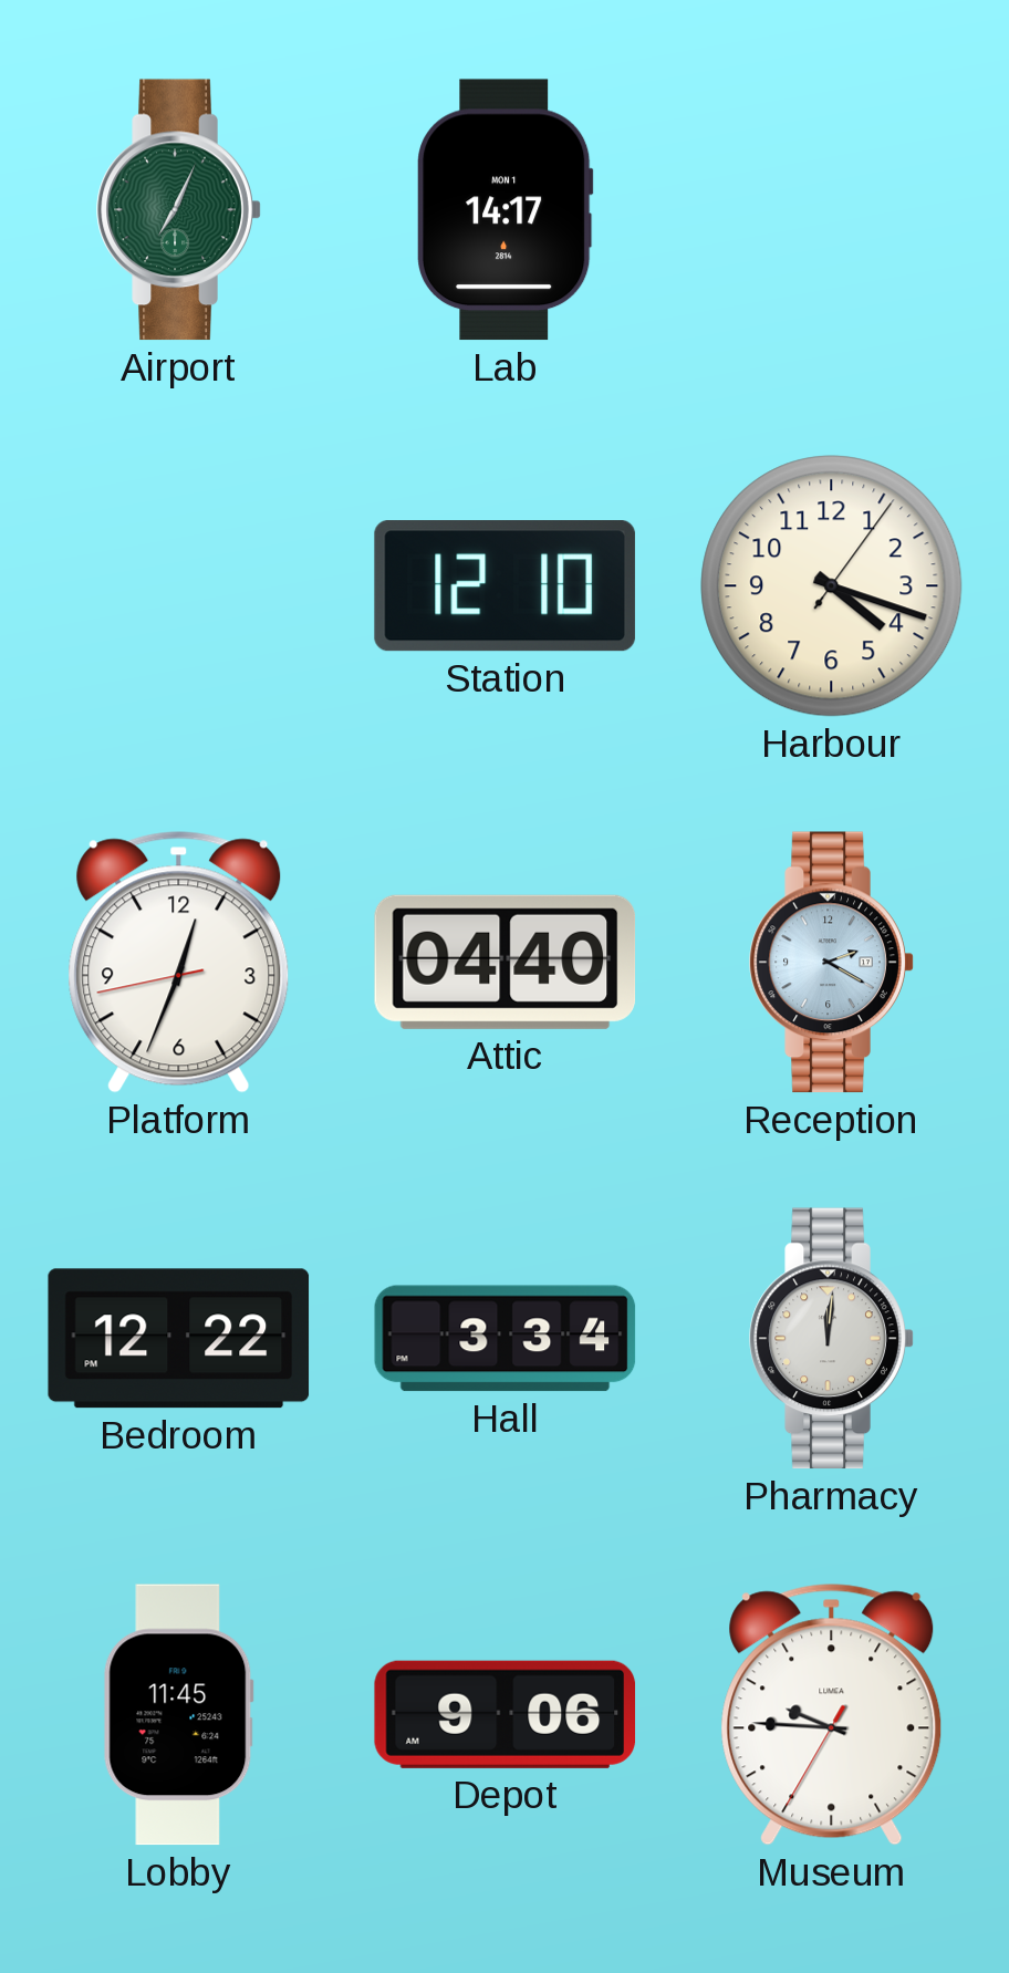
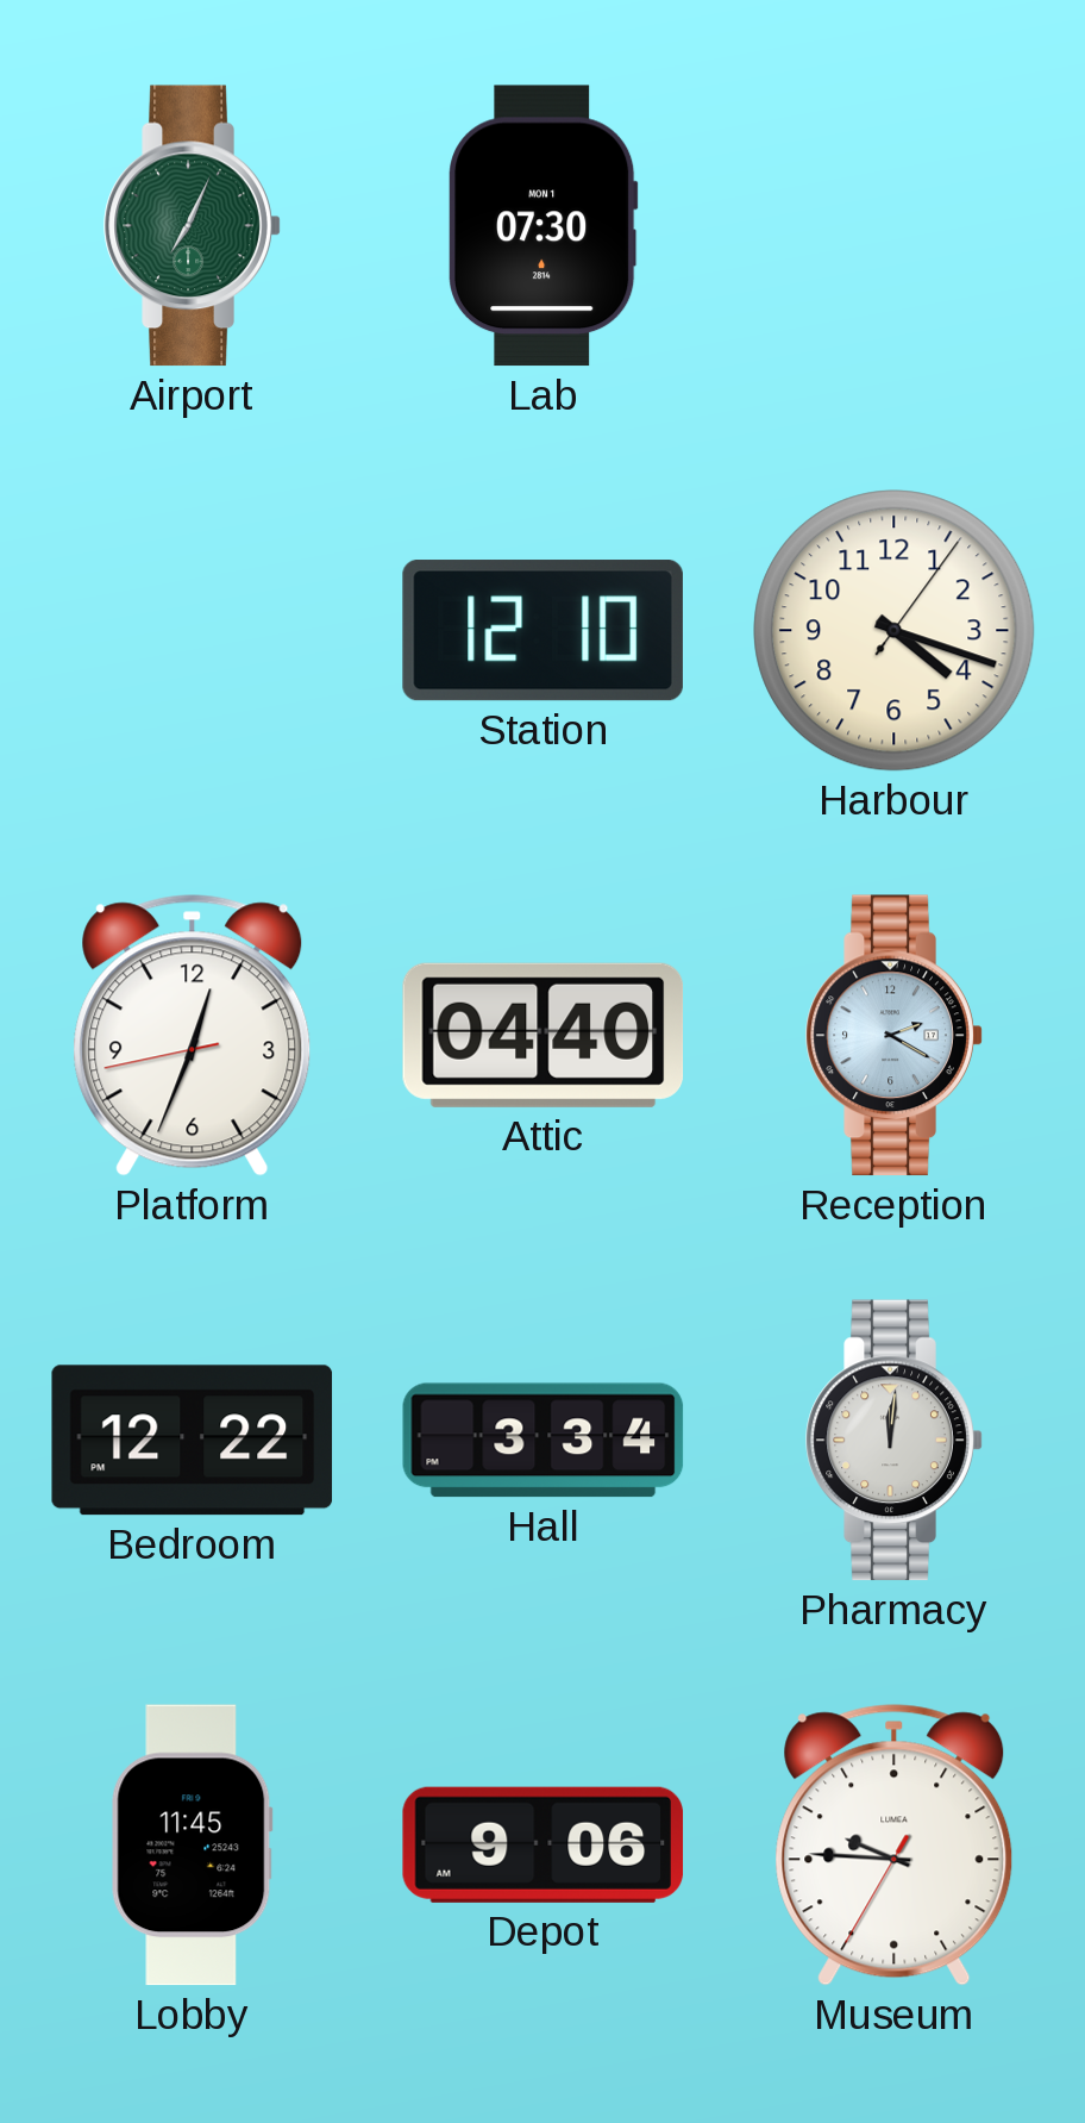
Lab: 14:17 -> 07:30
